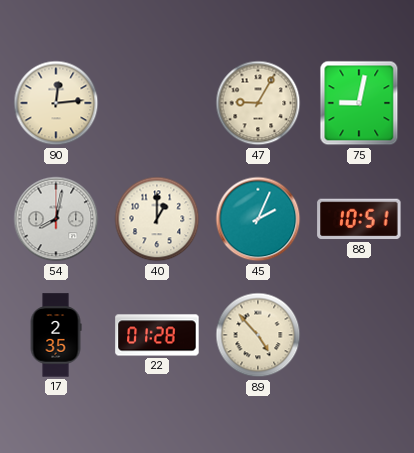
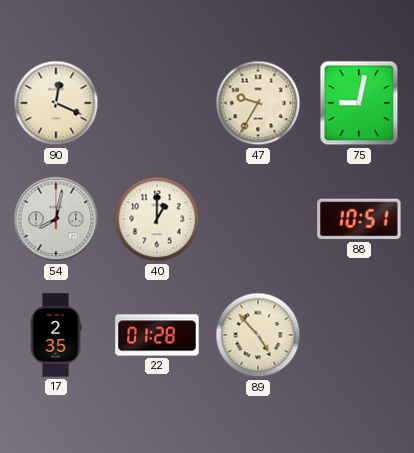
90: 12:14 -> 12:19
47: 9:05 -> 9:35
45: 2:04 -> none
